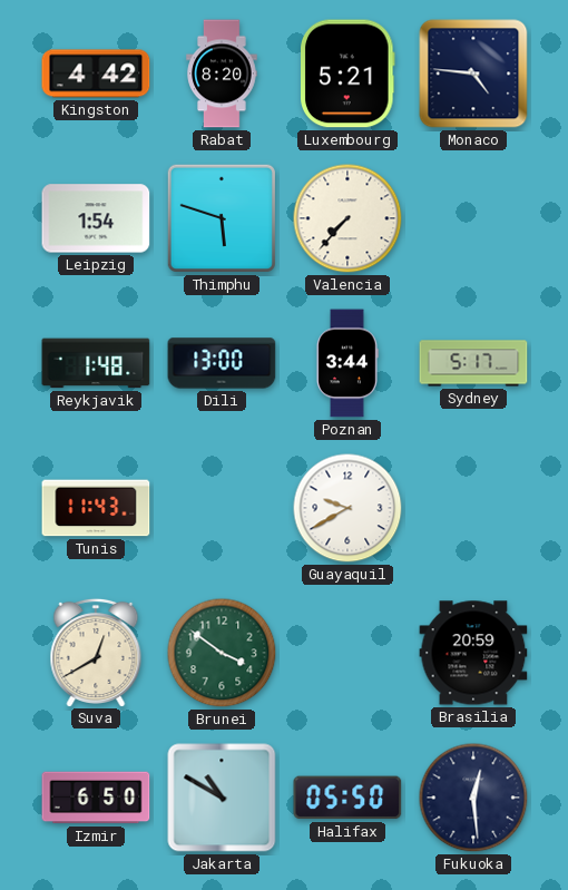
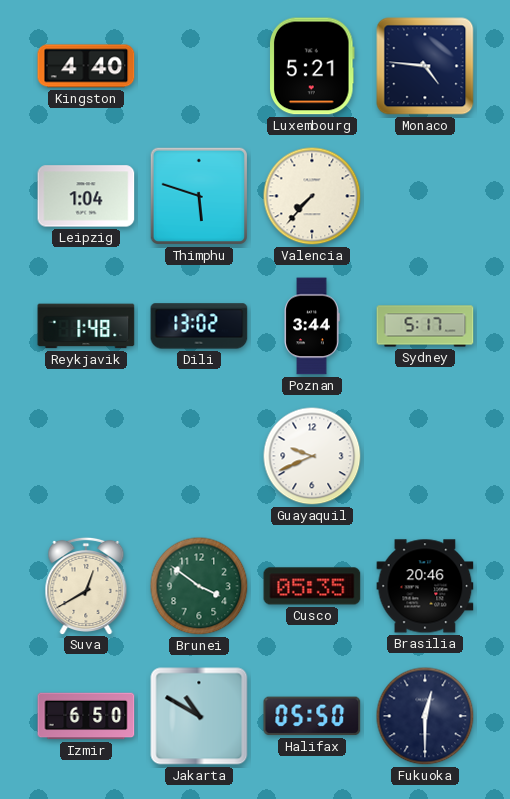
Kingston: 4:42 -> 4:40
Rabat: 8:20 -> none
Leipzig: 1:54 -> 1:04
Dili: 13:00 -> 13:02
Tunis: 11:43 -> none
Guayaquil: 9:40 -> 9:41
Cusco: none -> 05:35
Brasilia: 20:59 -> 20:46
Fukuoka: 12:29 -> 12:30
